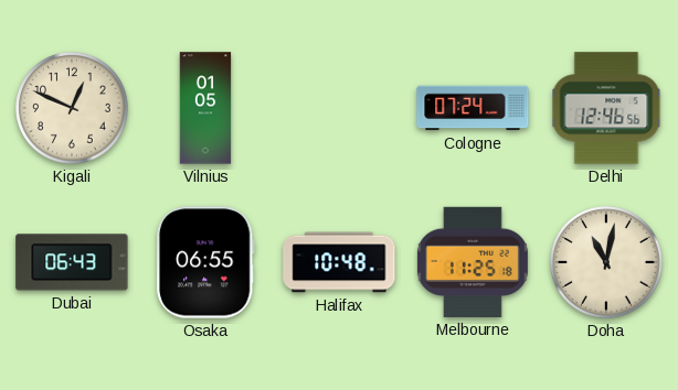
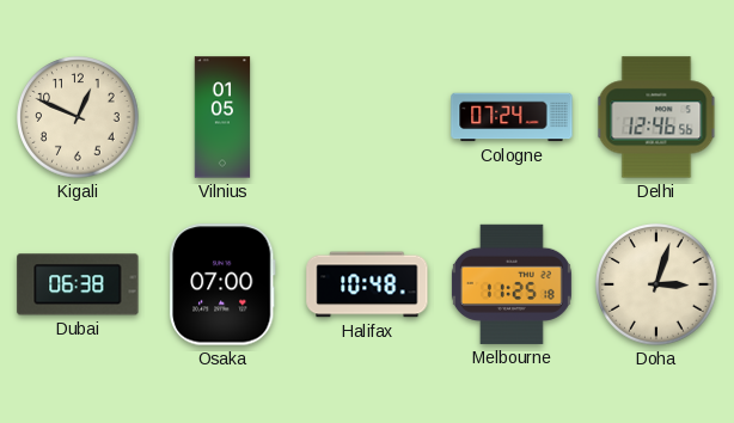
Dubai: 06:43 -> 06:38
Osaka: 06:55 -> 07:00
Doha: 11:02 -> 3:03
